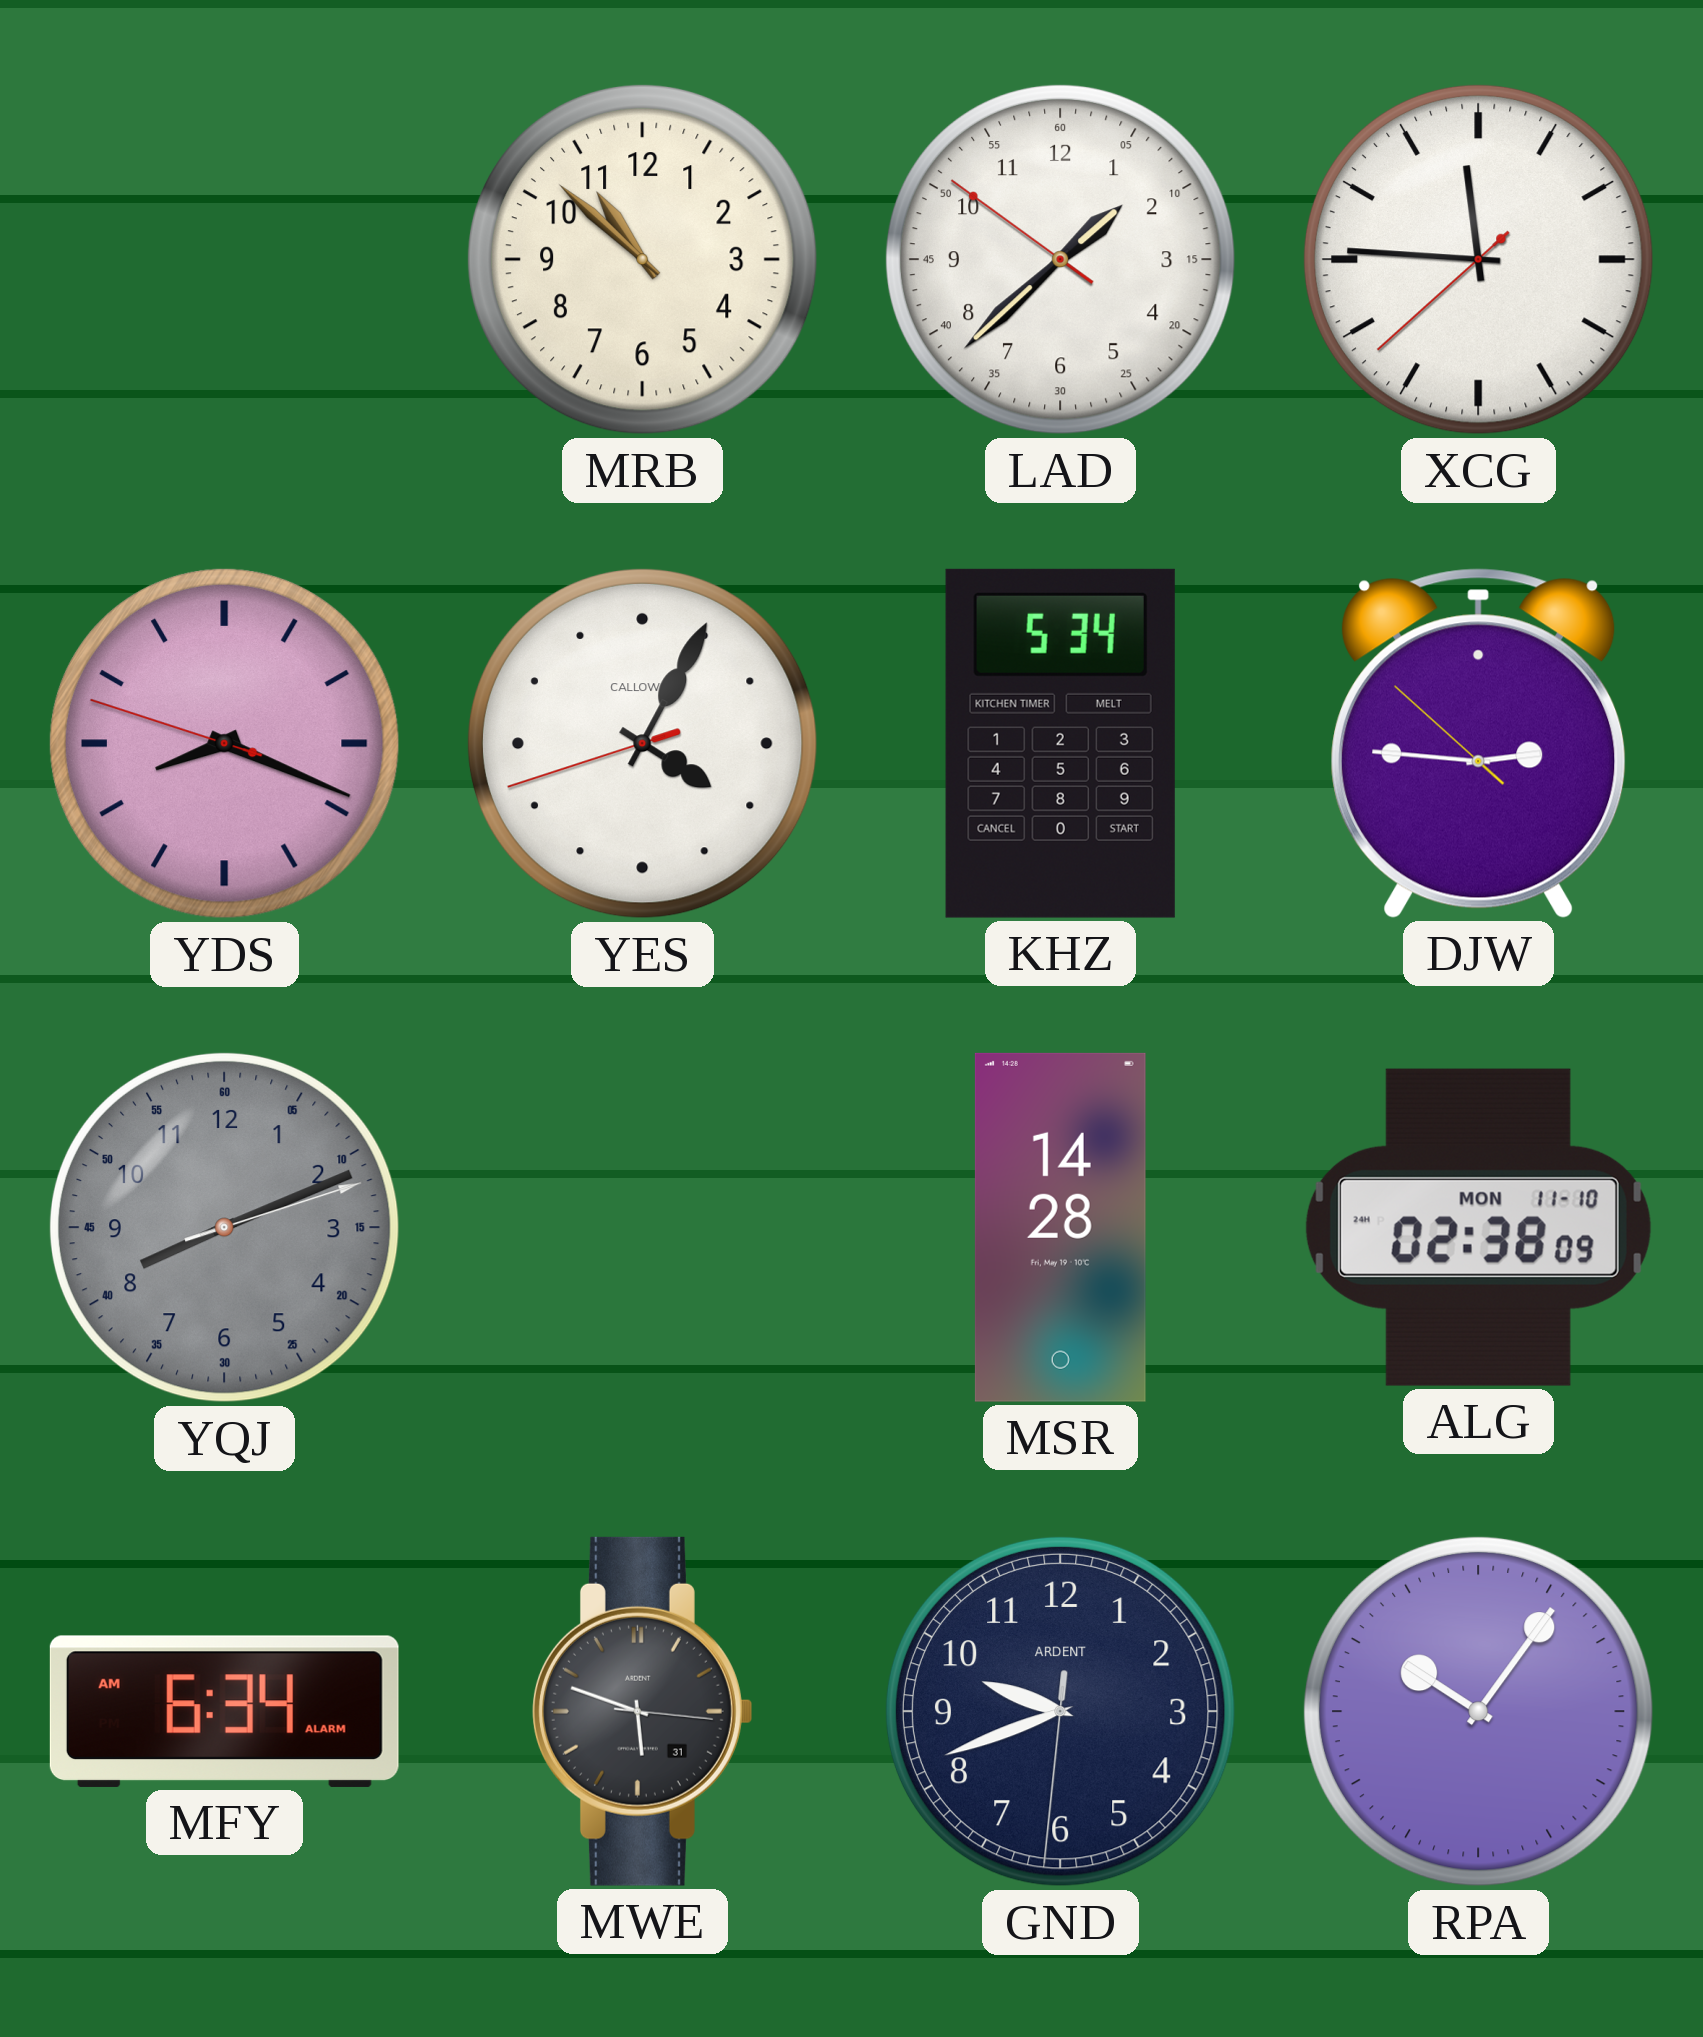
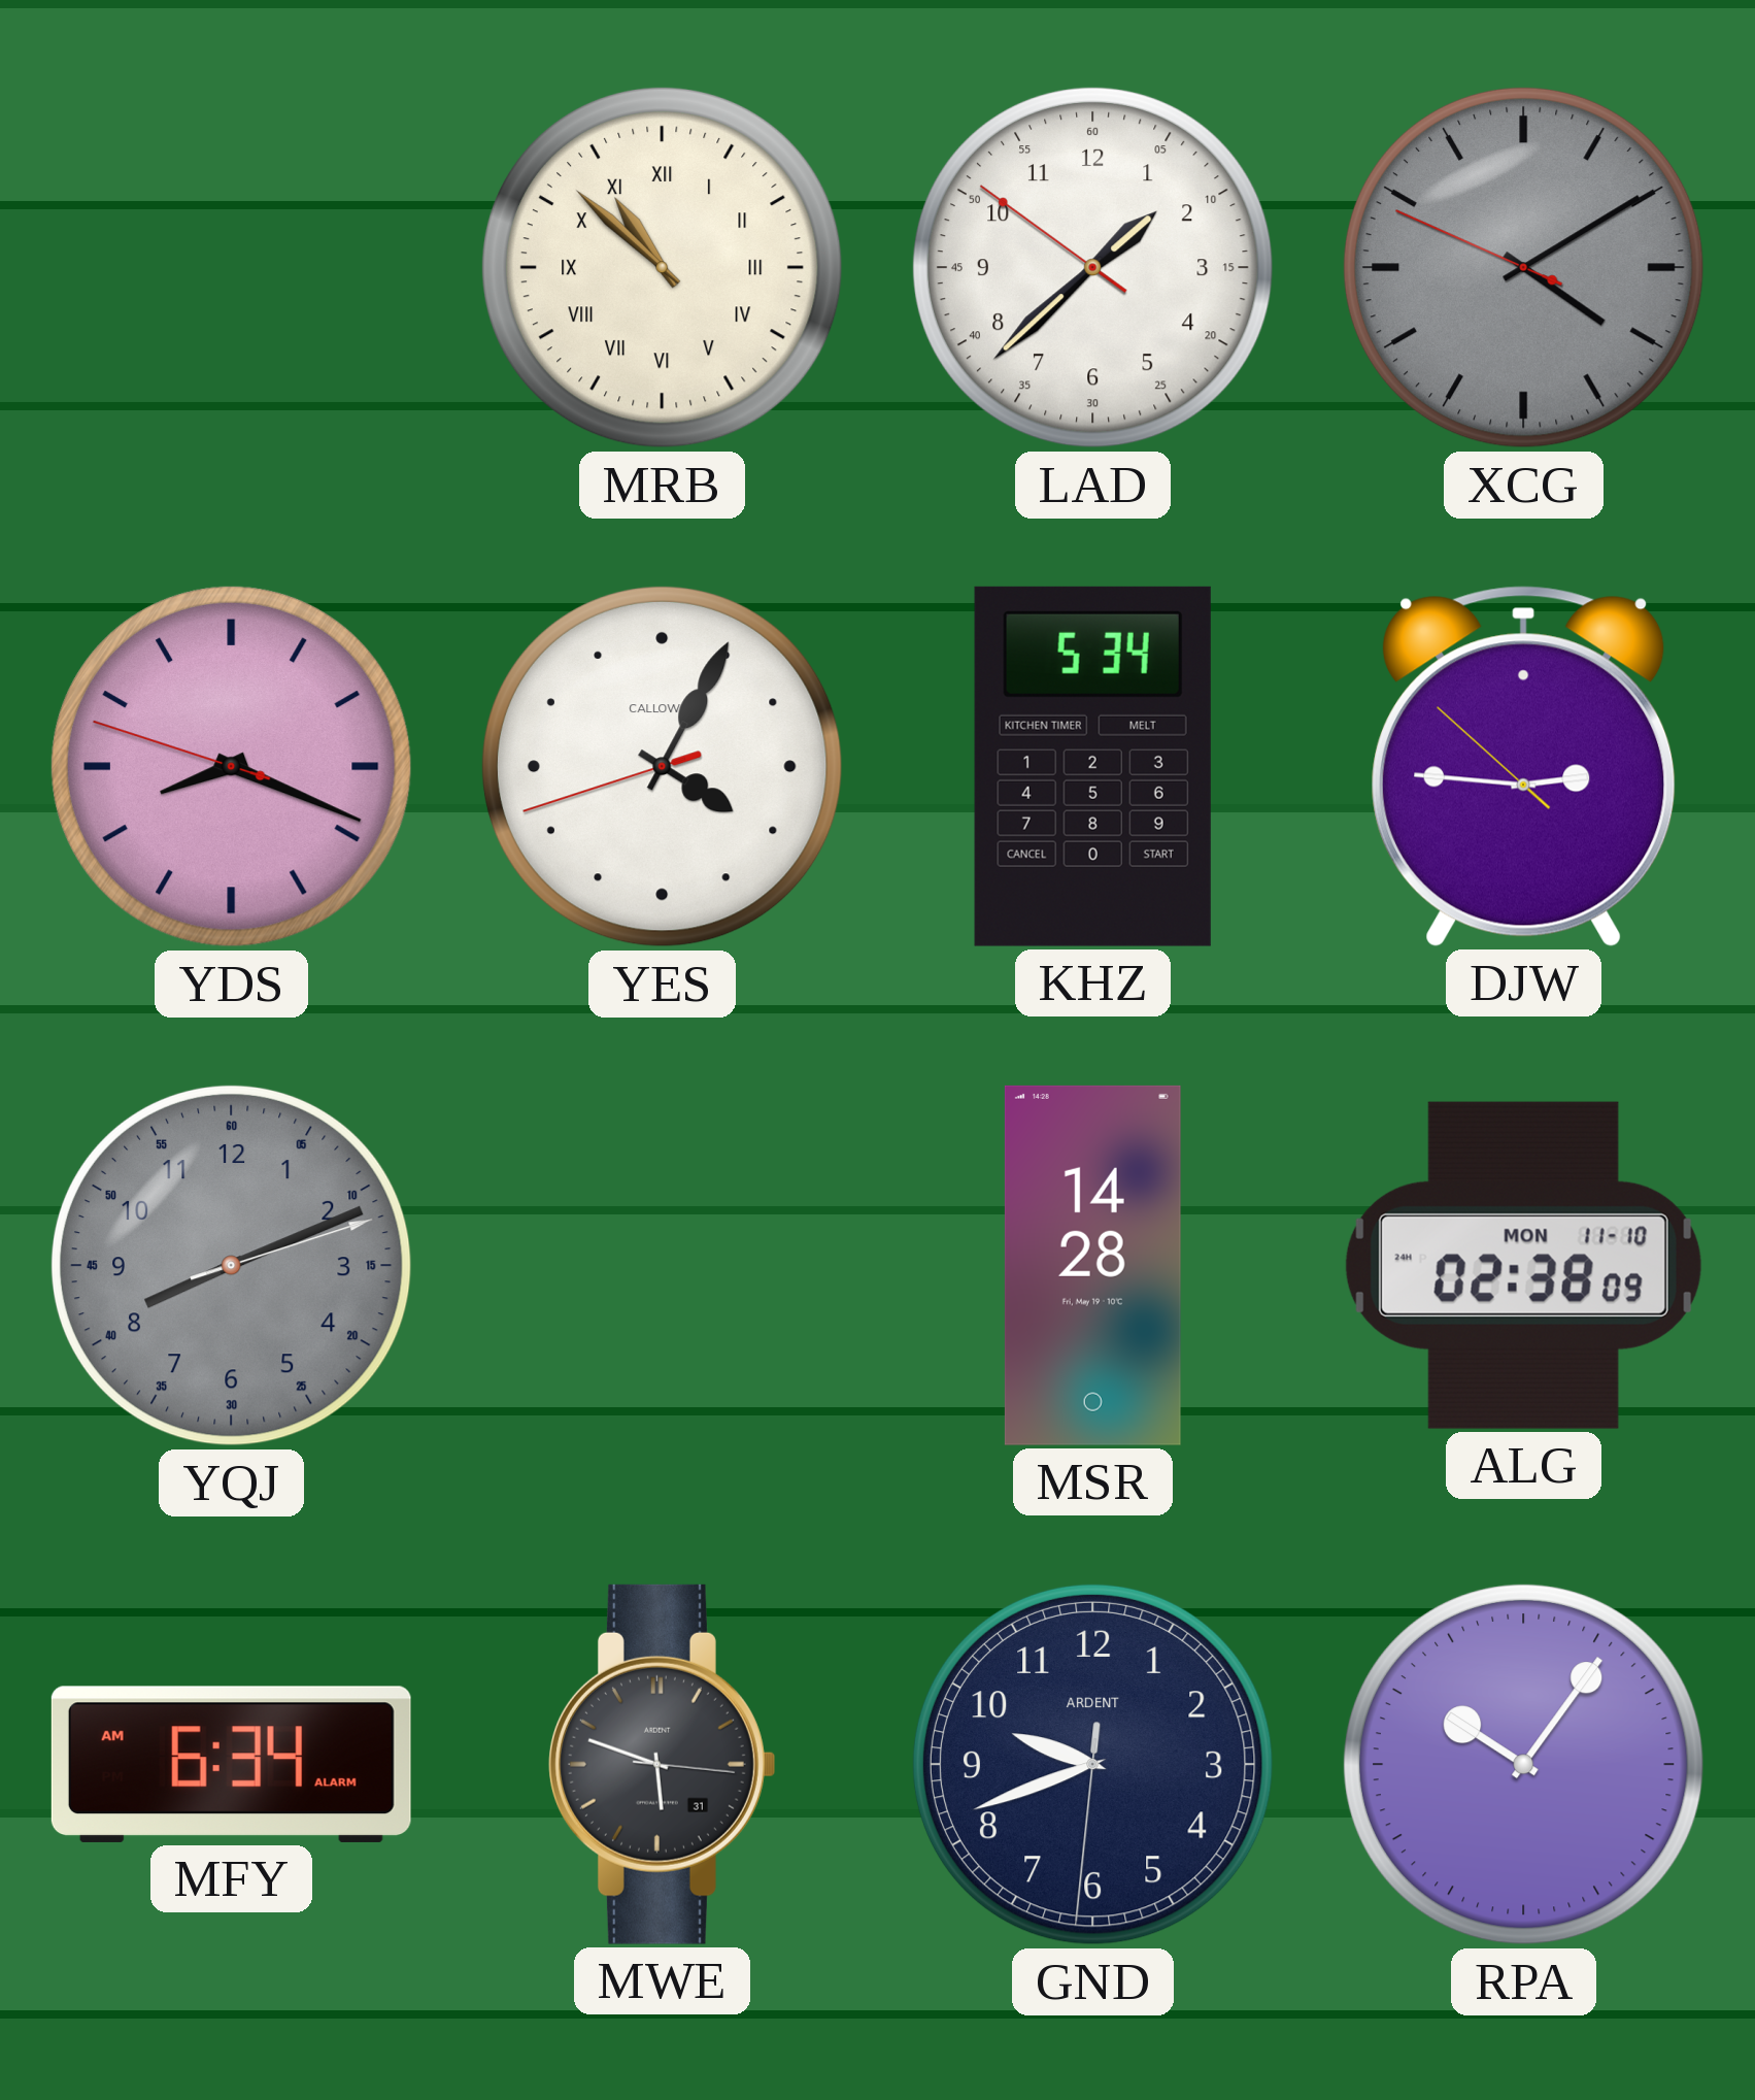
MRB numerals: Arabic -> Roman
XCG: 11:45 -> 4:09
XCG dial: white -> grey
